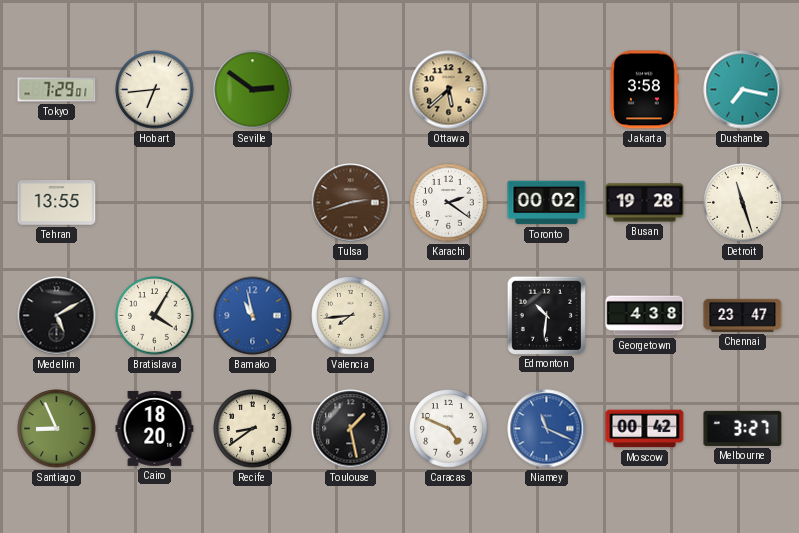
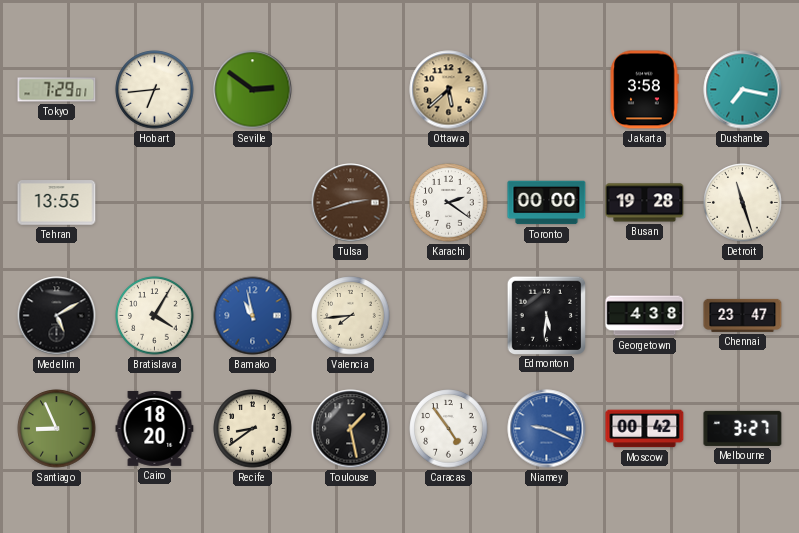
Toronto: 00:02 -> 00:00
Edmonton: 10:31 -> 5:31
Caracas: 4:49 -> 4:54
Niamey: 11:19 -> 9:19
